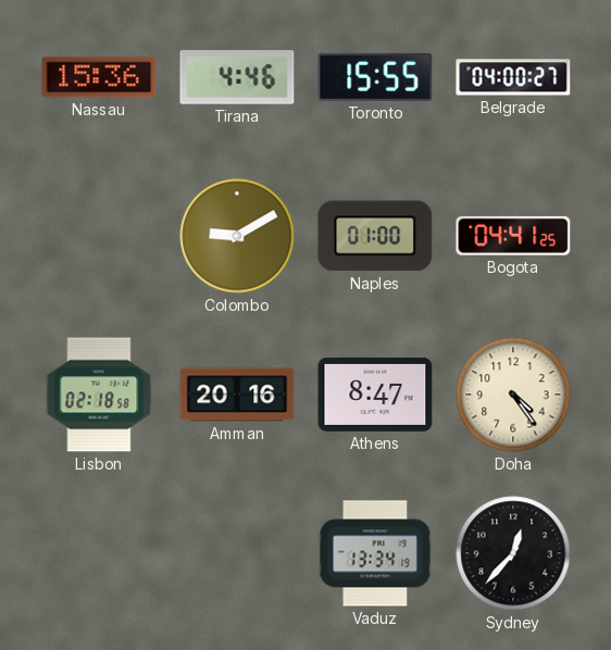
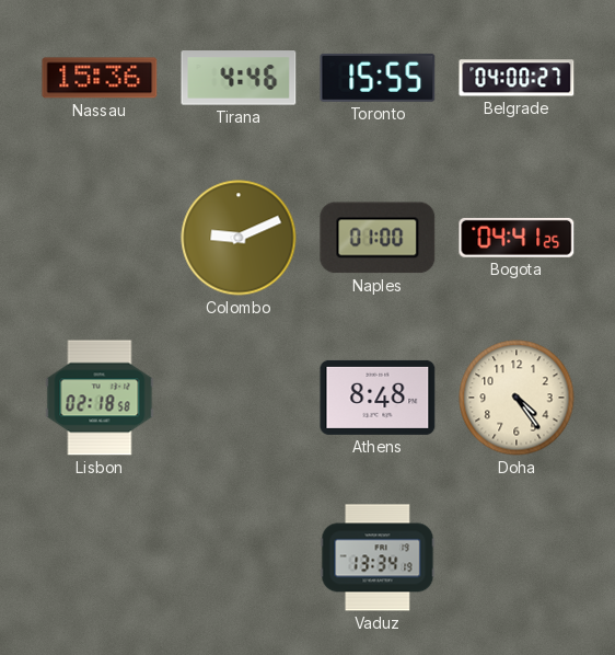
Colombo: 9:10 -> 9:11
Amman: 20:16 -> none
Athens: 8:47 -> 8:48
Sydney: 12:37 -> none
